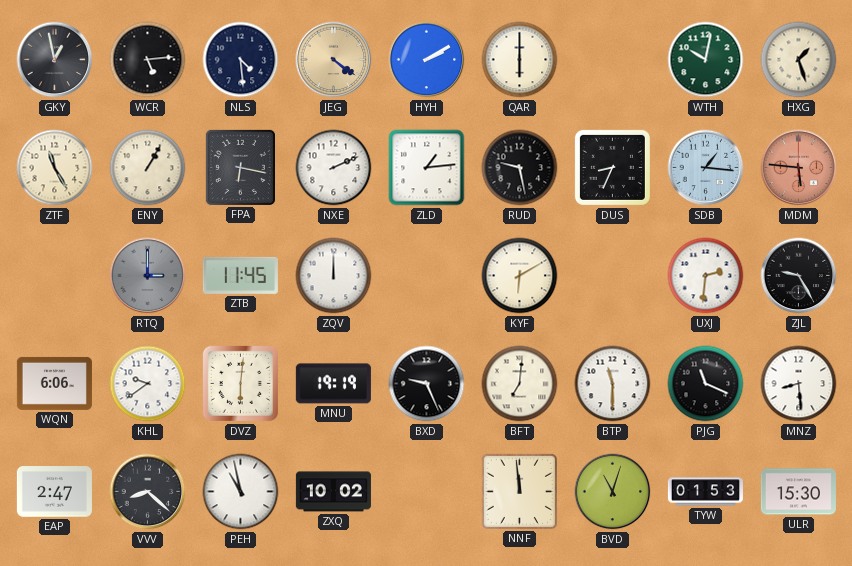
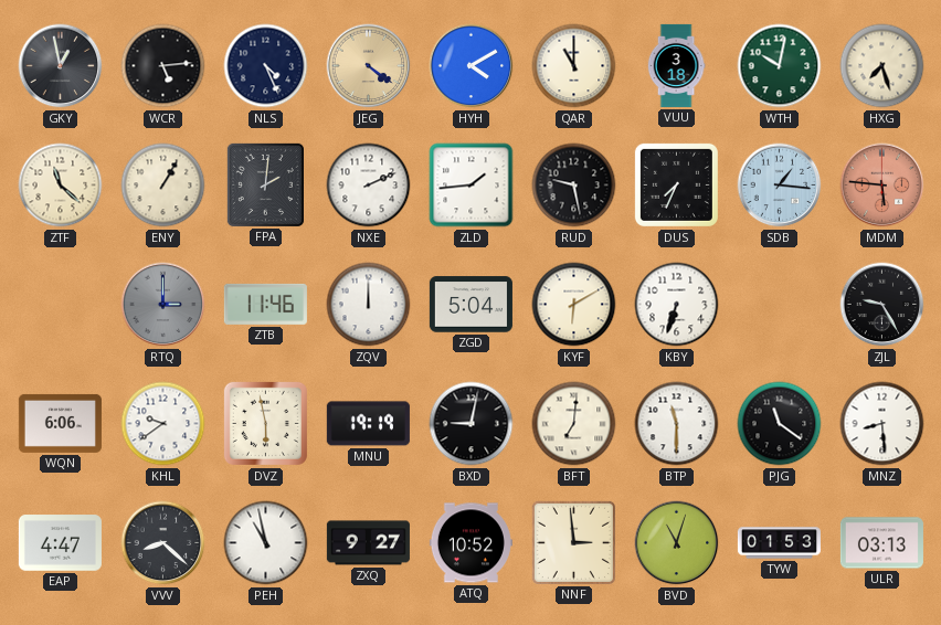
NLS: 4:29 -> 4:26
HYH: 2:10 -> 4:10
QAR: 6:00 -> 11:00
VUU: none -> 3:18
HXG: 1:27 -> 7:27
ZTF: 11:25 -> 11:22
FPA: 6:17 -> 2:01
ZLD: 1:14 -> 1:44
DUS: 8:34 -> 7:34
ZTB: 11:45 -> 11:46
ZGD: none -> 5:04
KBY: none -> 6:33
UXJ: 2:31 -> none
DVZ: 6:01 -> 5:58
BXD: 9:26 -> 9:02
PJG: 11:19 -> 11:21
EAP: 2:47 -> 4:47
ZXQ: 10:02 -> 9:27
ATQ: none -> 10:52
NNF: 11:59 -> 2:59
ULR: 15:30 -> 03:13
